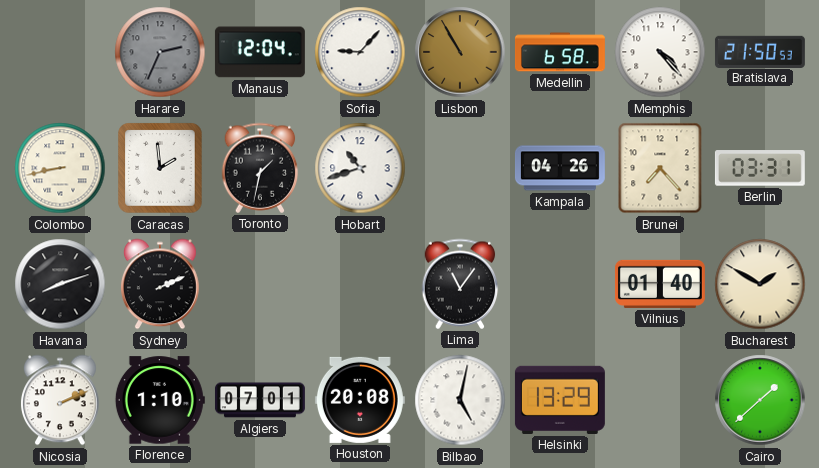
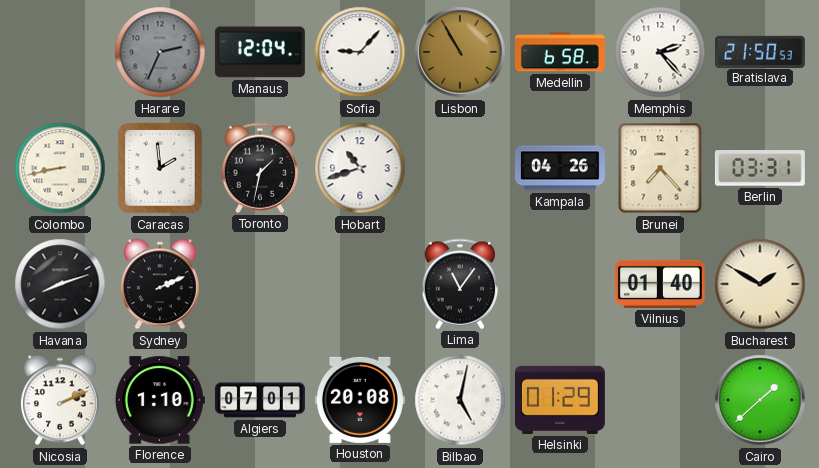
Memphis: 4:23 -> 2:23
Helsinki: 13:29 -> 01:29
